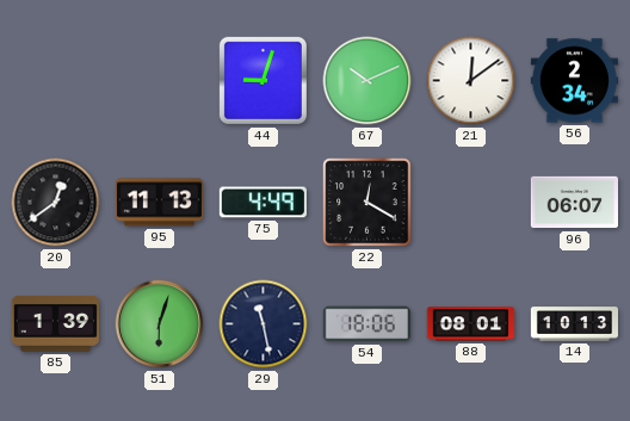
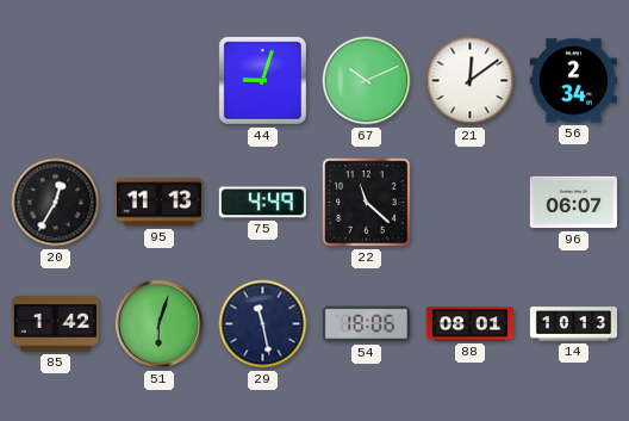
20: 12:39 -> 12:35
22: 12:20 -> 11:22
85: 1:39 -> 1:42
